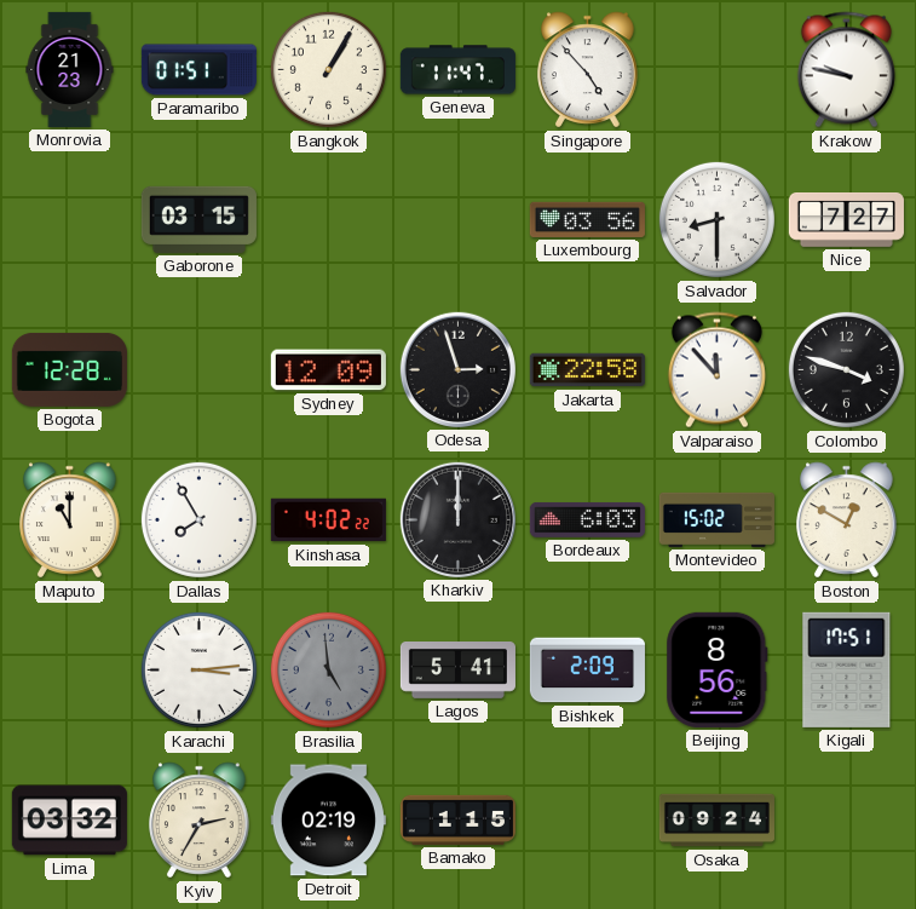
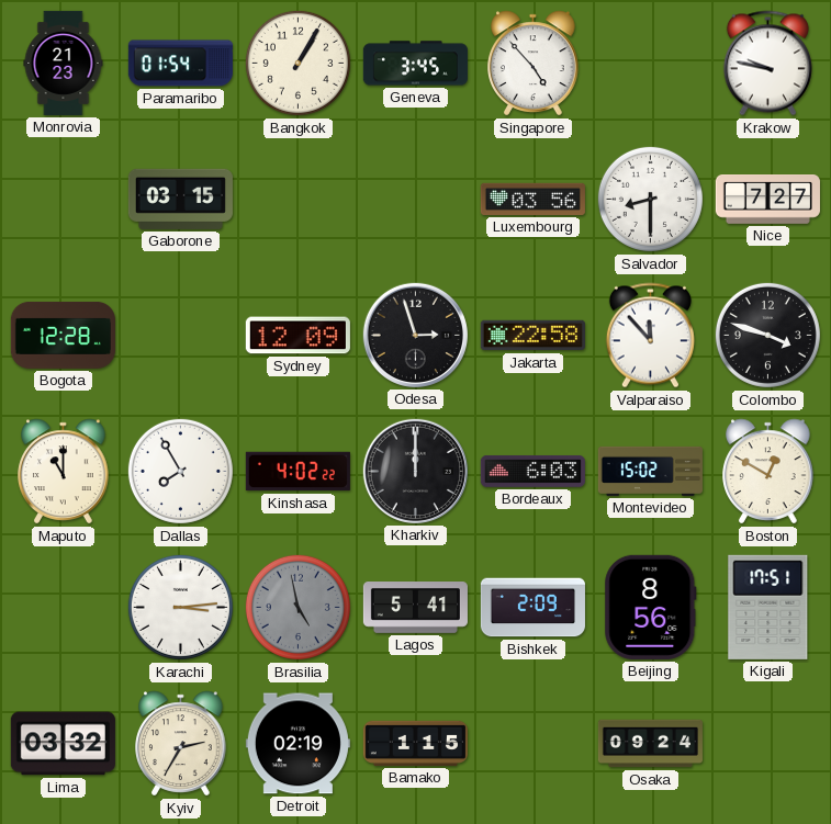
Paramaribo: 01:51 -> 01:54
Geneva: 11:47 -> 3:45
Brasilia: 4:59 -> 4:58
